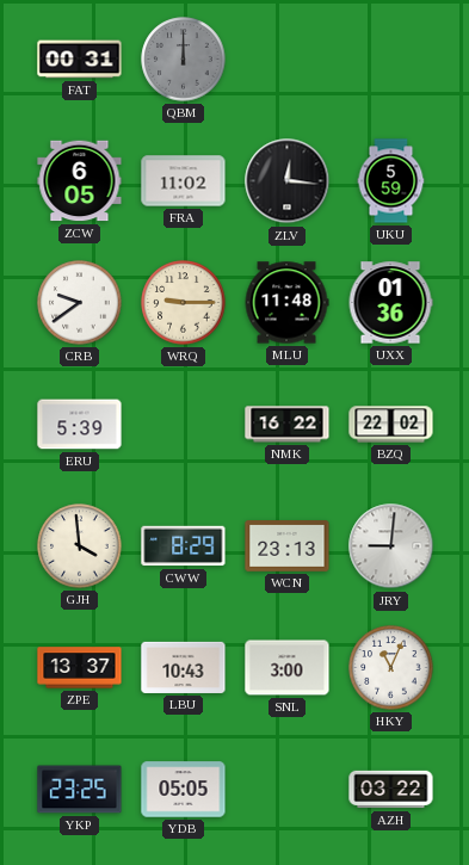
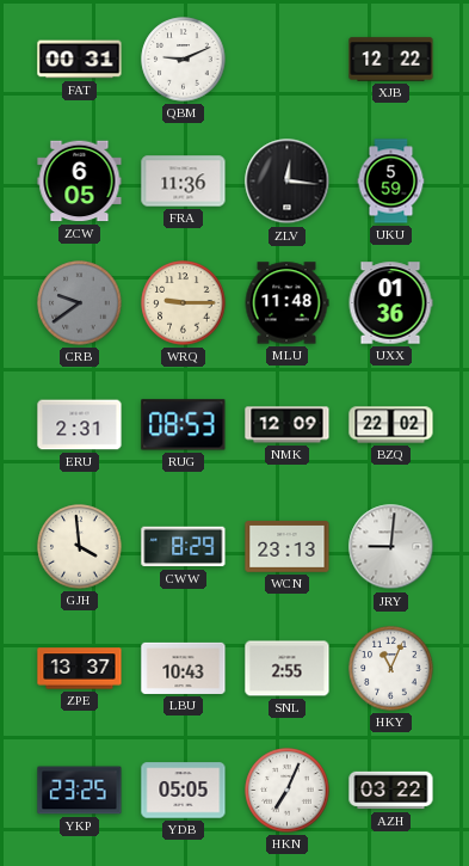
QBM: 12:00 -> 9:11
QBM dial: grey -> white
XJB: none -> 12:22
FRA: 11:02 -> 11:36
CRB dial: white -> grey
ERU: 5:39 -> 2:31
RUG: none -> 08:53
NMK: 16:22 -> 12:09
SNL: 3:00 -> 2:55
HKN: none -> 7:04
